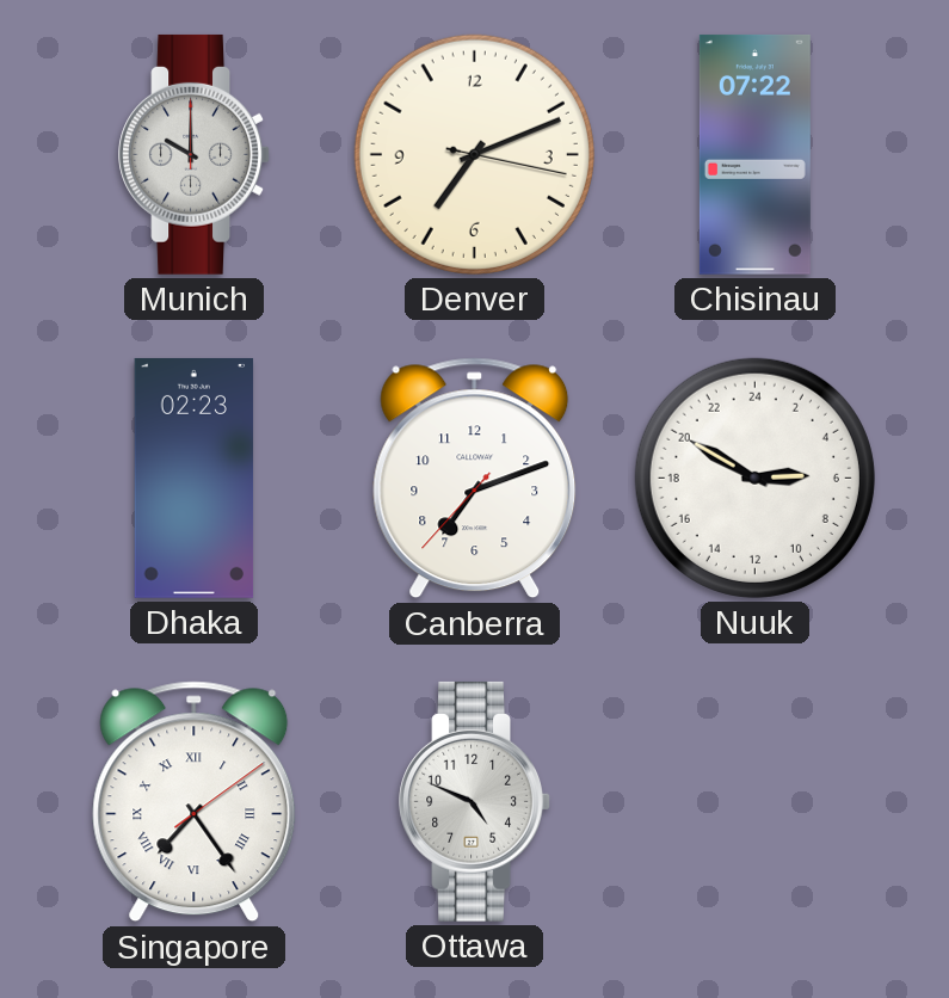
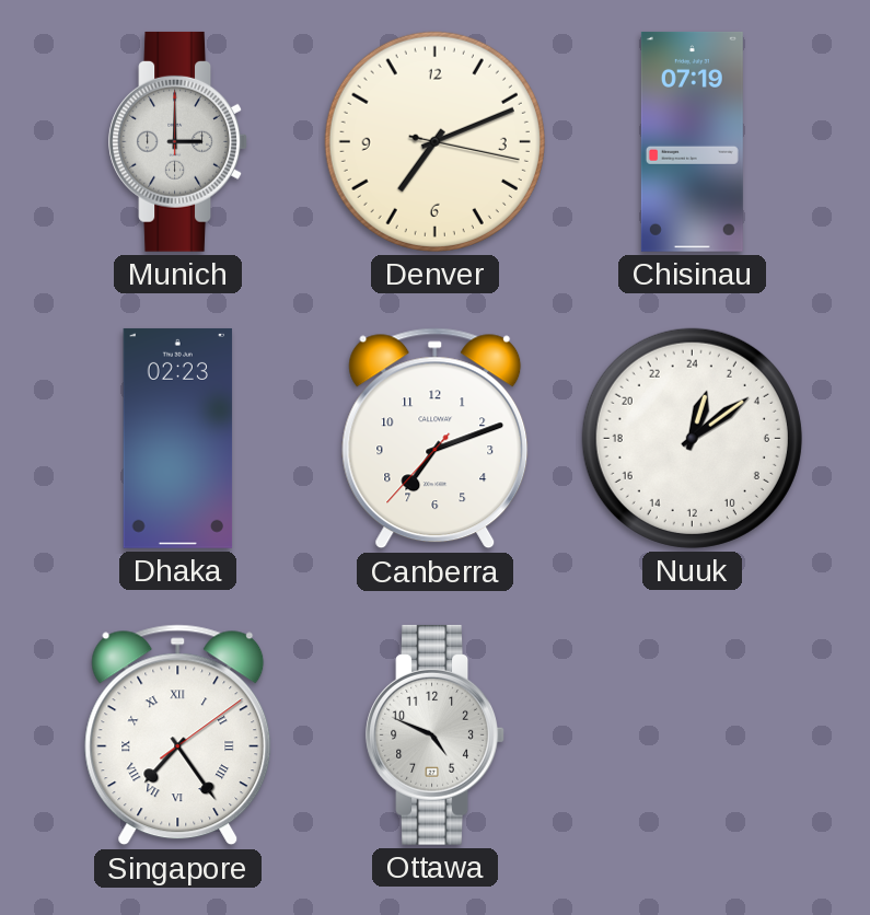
Munich: 10:00 -> 3:00
Chisinau: 07:22 -> 07:19
Nuuk: 5:50 -> 1:09
